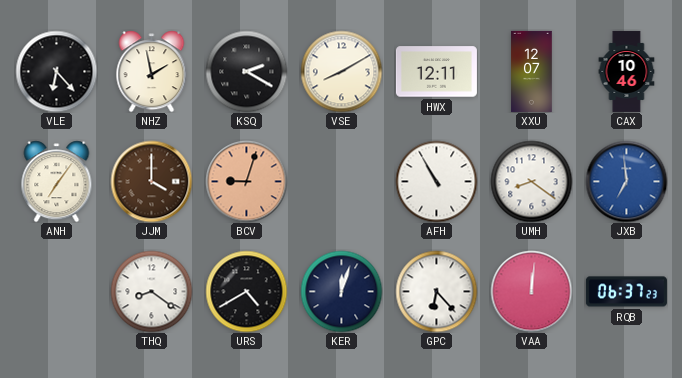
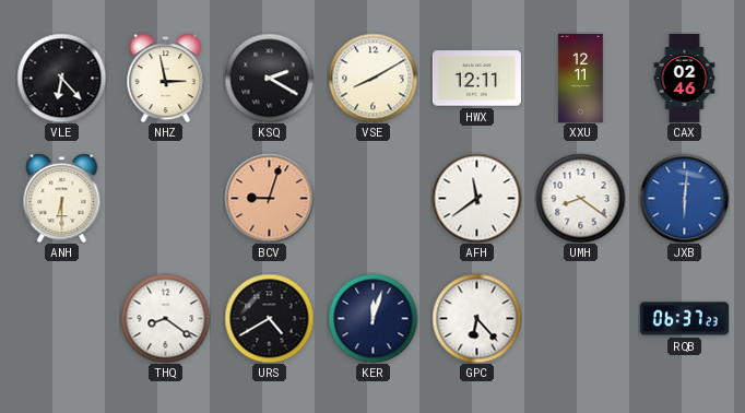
NHZ: 1:58 -> 2:58
XXU: 12:07 -> 12:11
CAX: 10:46 -> 02:46
ANH: 7:06 -> 6:30
JJM: 4:00 -> none
AFH: 10:55 -> 11:39
JXB: 6:59 -> 6:01
VAA: 12:01 -> none
